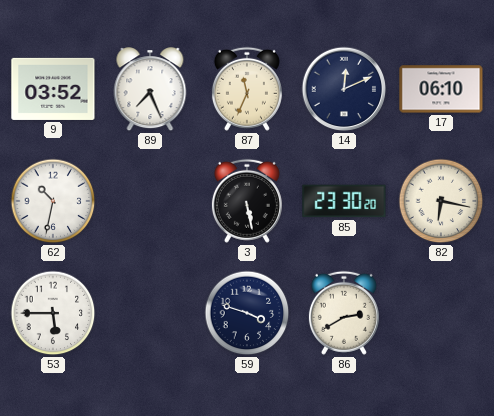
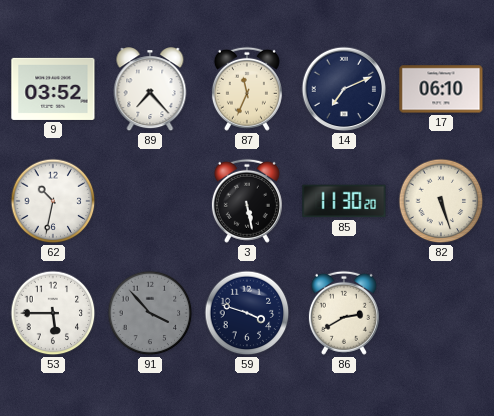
89: 7:26 -> 7:23
14: 12:11 -> 7:11
85: 23:30 -> 11:30
82: 6:17 -> 5:27
91: none -> 3:53
